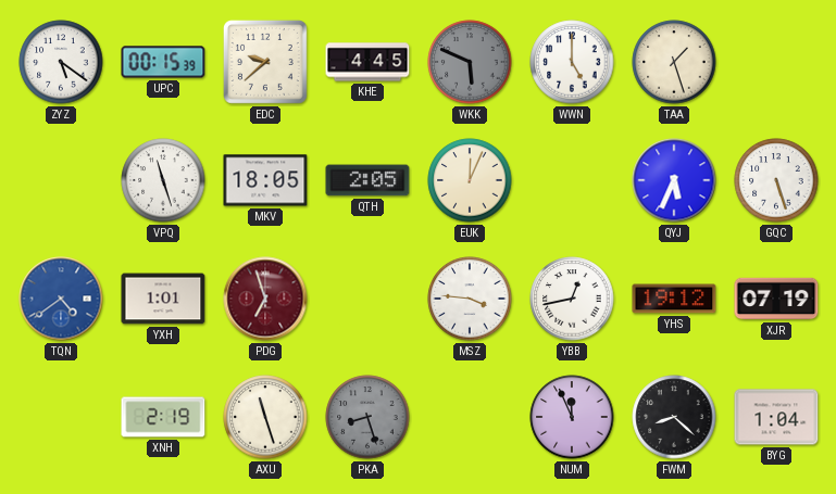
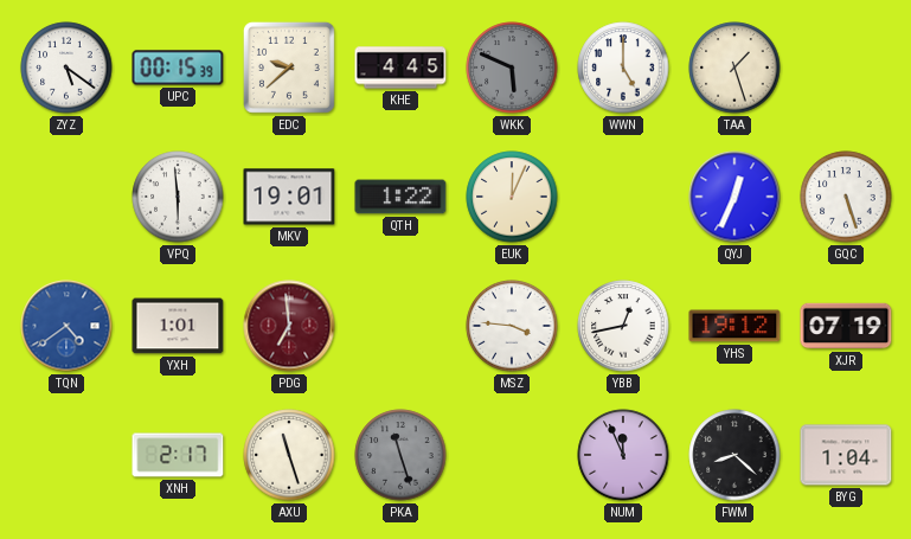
VPQ: 11:27 -> 5:59
MKV: 18:05 -> 19:01
QTH: 2:05 -> 1:22
QYJ: 5:34 -> 12:34
PDG: 6:57 -> 6:59
XNH: 2:19 -> 2:17
PKA: 8:27 -> 11:27
